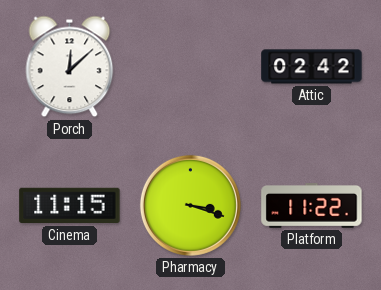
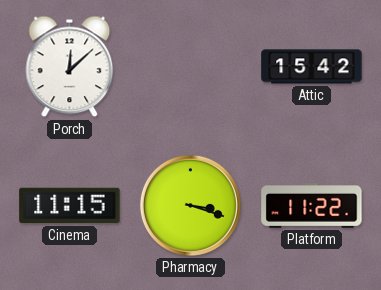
Attic: 02:42 -> 15:42
